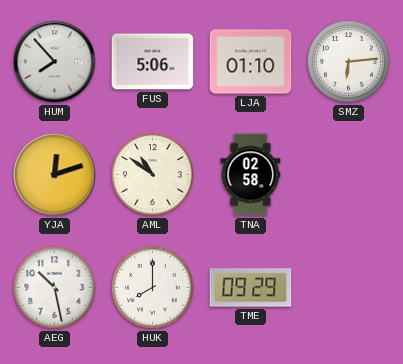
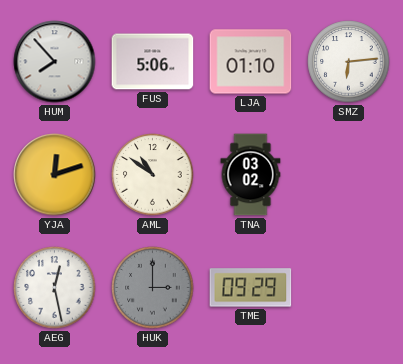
TNA: 02:58 -> 03:02
AEG: 10:28 -> 12:28
HUK: 8:00 -> 3:00
HUK dial: white -> grey
